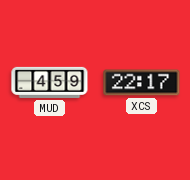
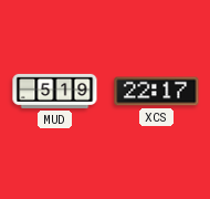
MUD: 4:59 -> 5:19
